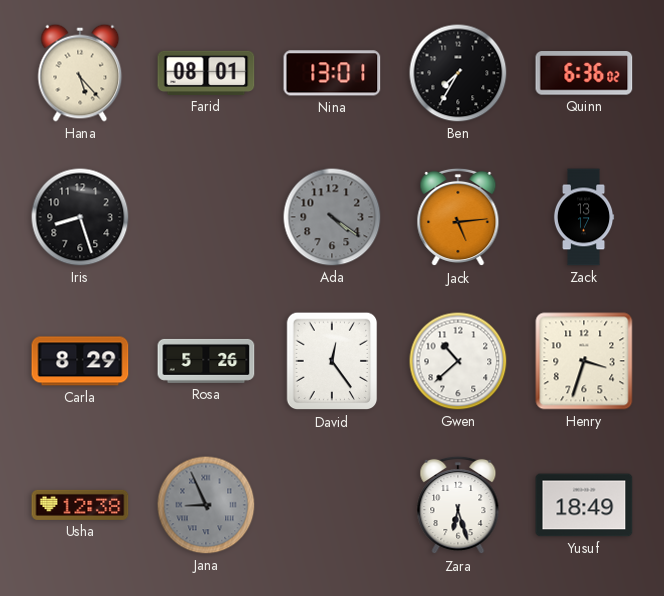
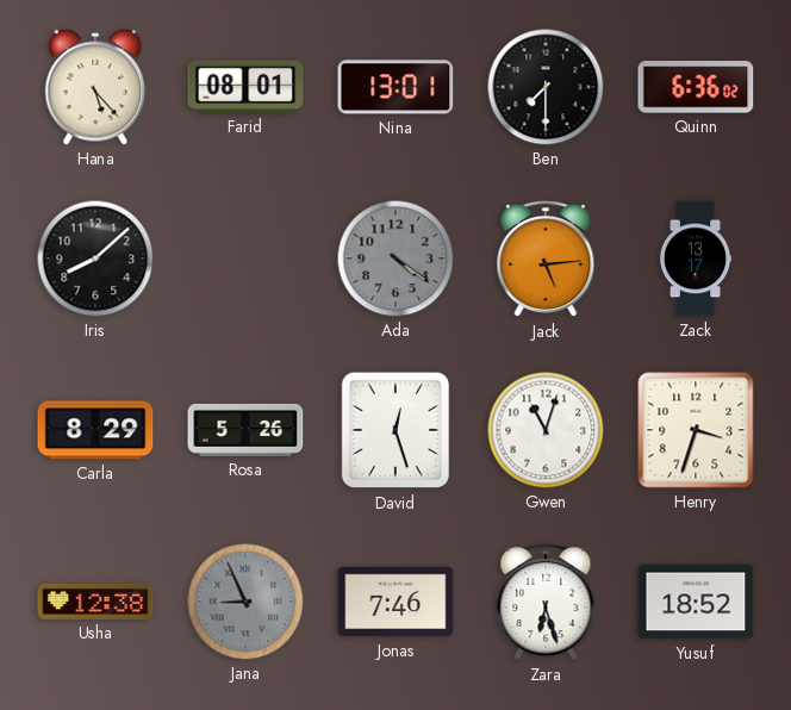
Ben: 7:35 -> 7:30
Iris: 8:27 -> 8:08
David: 12:24 -> 12:27
Gwen: 10:38 -> 11:03
Jonas: none -> 7:46
Yusuf: 18:49 -> 18:52
